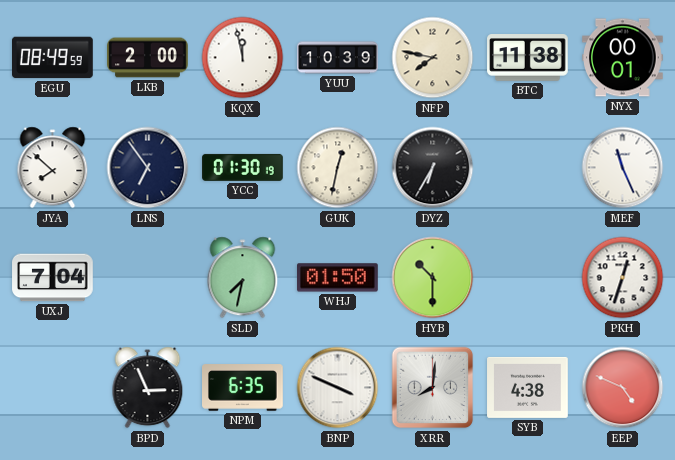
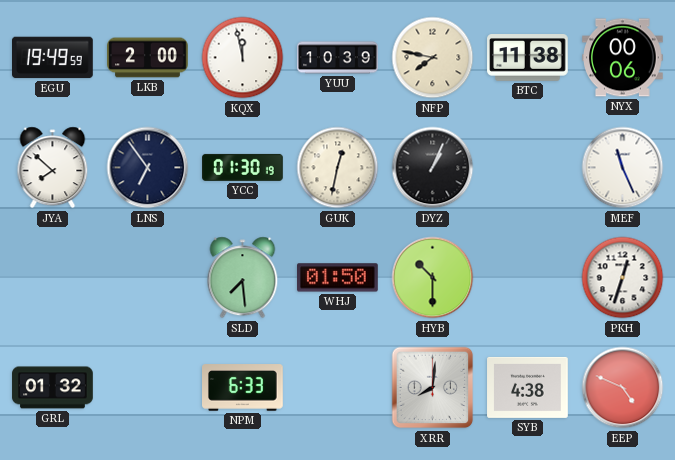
EGU: 08:49 -> 19:49
NYX: 00:01 -> 00:06
DYZ: 6:35 -> 1:04
UXJ: 7:04 -> none
SLD: 7:32 -> 7:29
GRL: none -> 01:32
BPD: 2:56 -> none
NPM: 6:35 -> 6:33
BNP: 3:49 -> none
